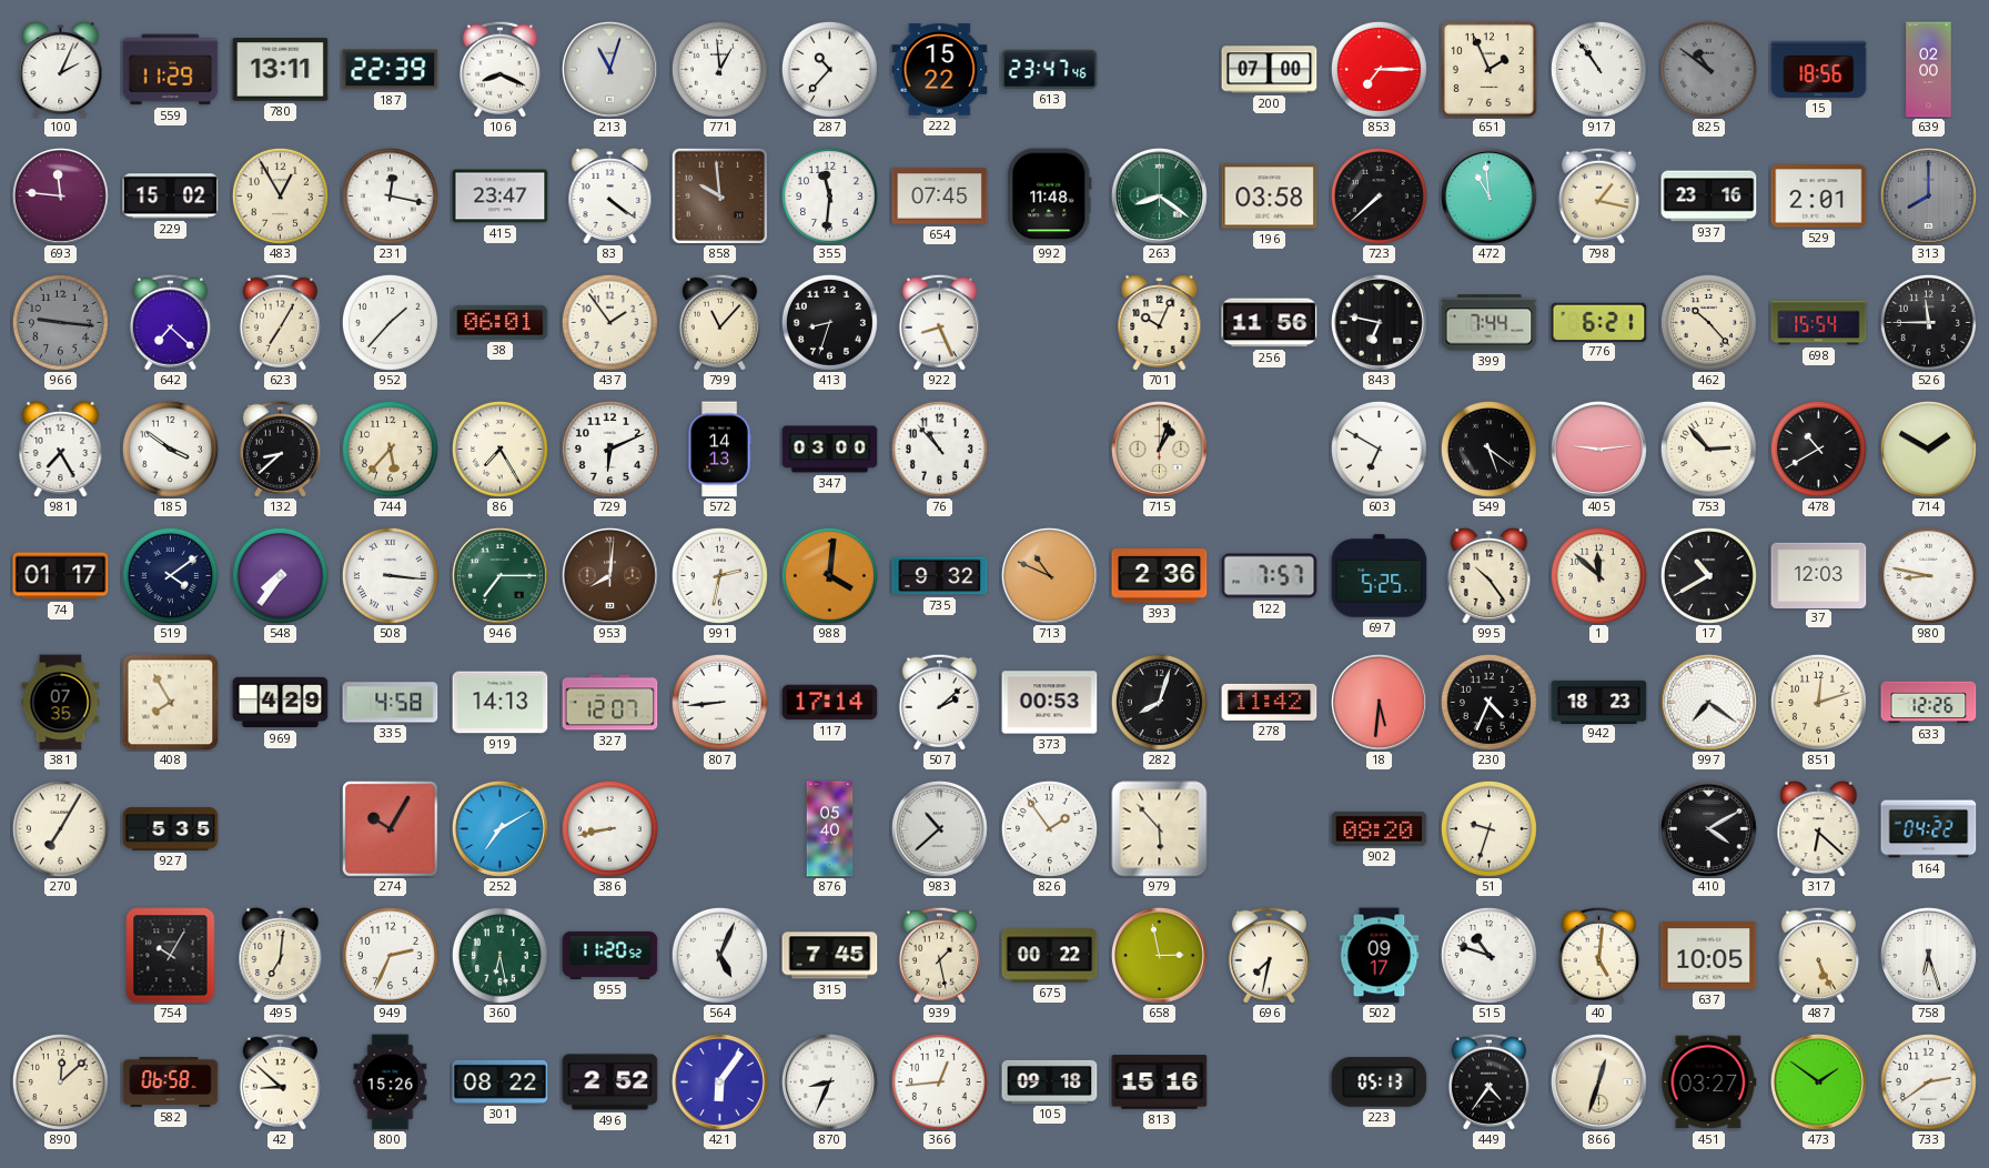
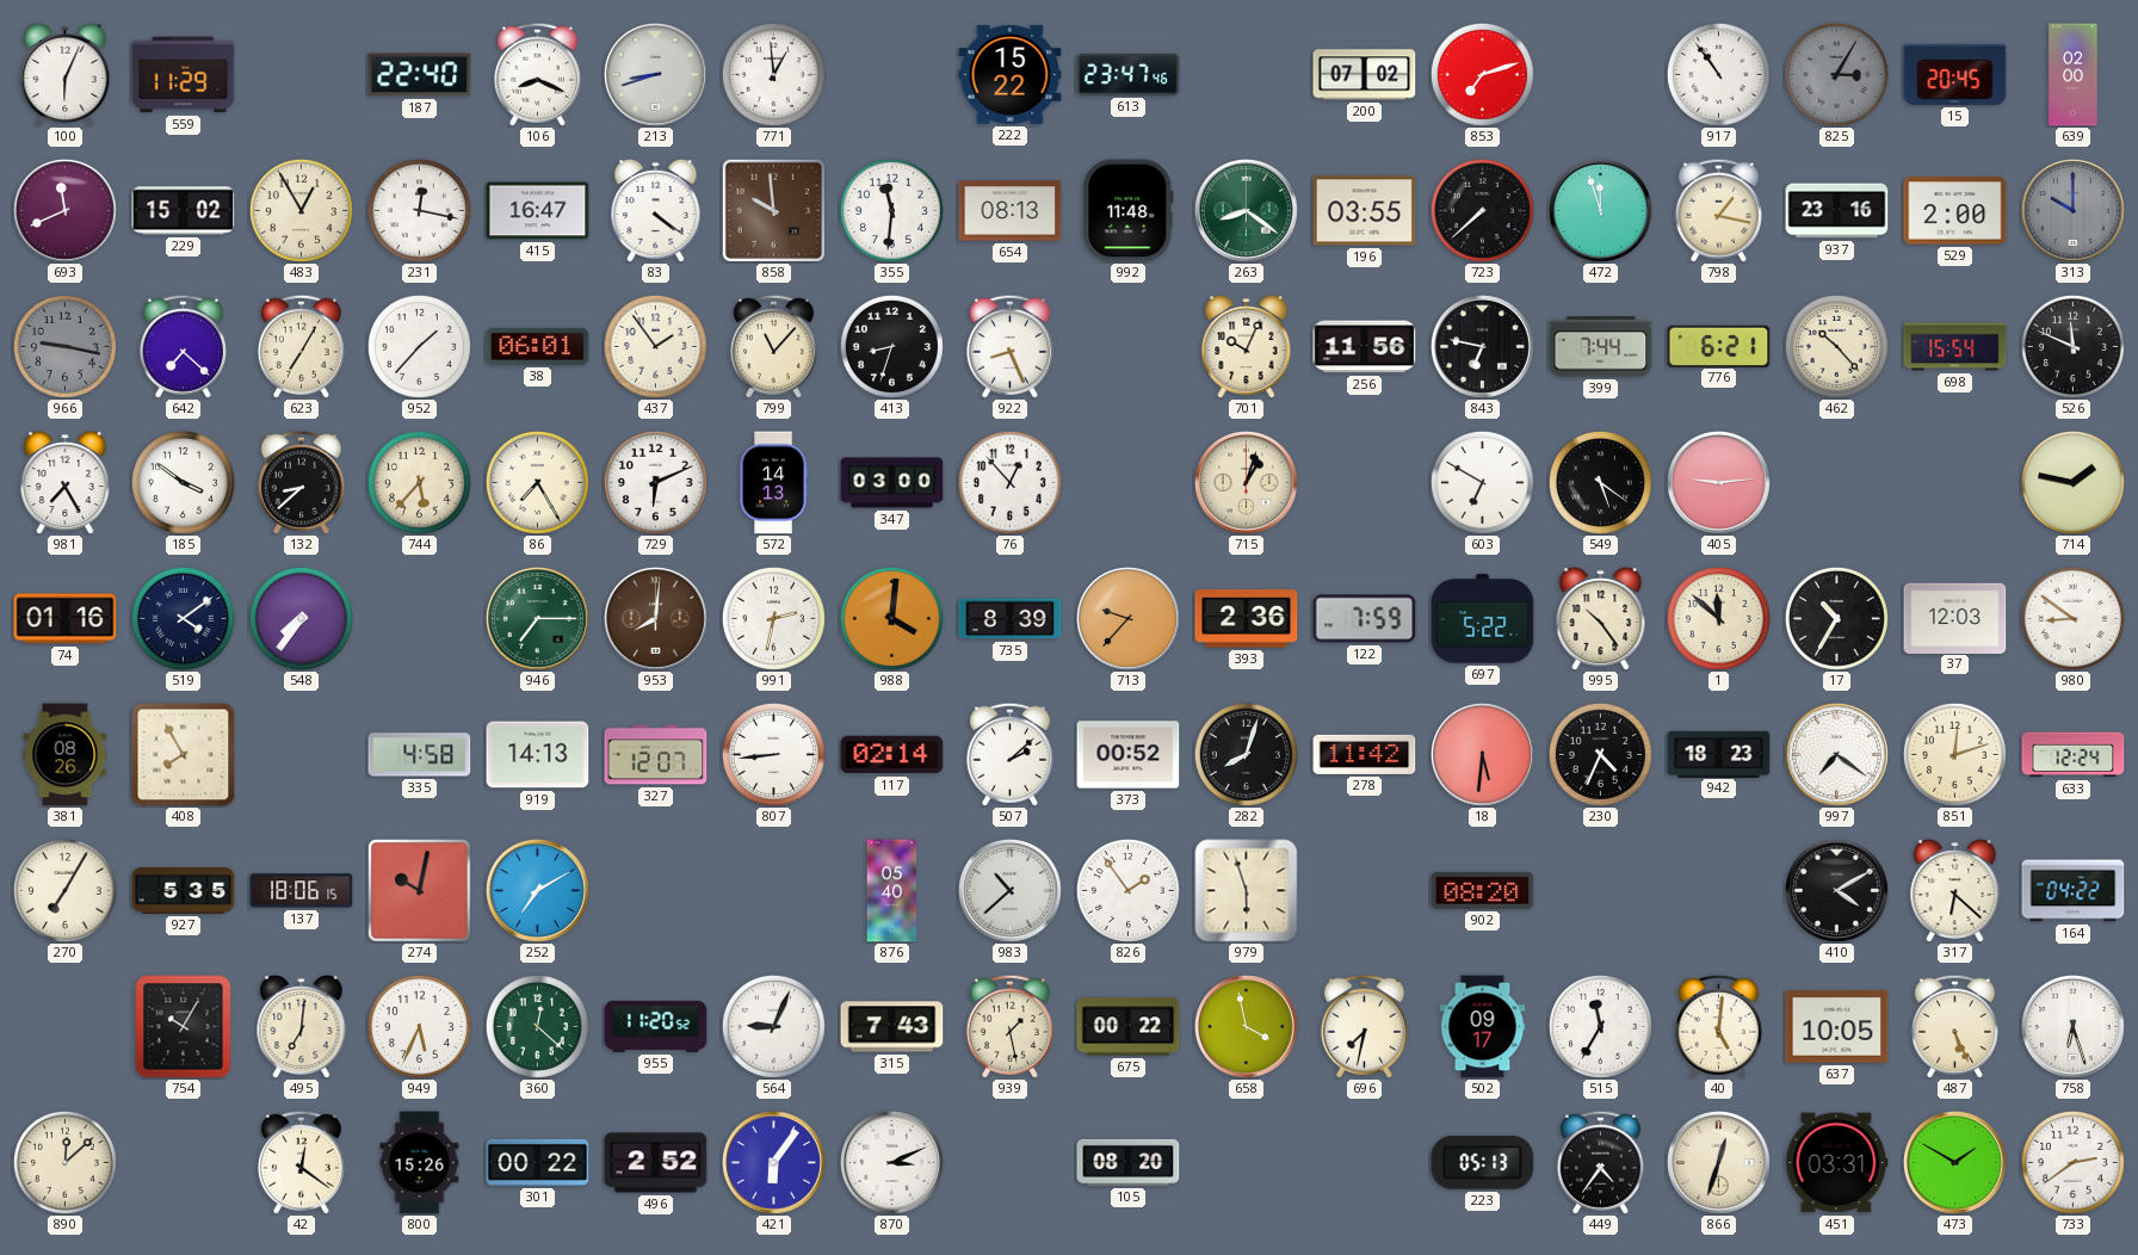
100: 2:04 -> 6:04
780: 13:11 -> none
187: 22:39 -> 22:40
213: 11:03 -> 8:42
287: 10:37 -> none
200: 07:00 -> 07:02
853: 7:15 -> 7:12
651: 1:56 -> none
825: 10:51 -> 3:05
15: 18:56 -> 20:45
693: 11:46 -> 11:41
415: 23:47 -> 16:47
654: 07:45 -> 08:13
196: 03:58 -> 03:55
472: 10:59 -> 11:57
529: 2:01 -> 2:00
313: 8:00 -> 10:00
966: 9:16 -> 9:17
526: 11:45 -> 11:49
76: 10:53 -> 12:53
753: 2:53 -> none
478: 10:40 -> none
714: 1:50 -> 1:47
74: 01:17 -> 01:16
508: 3:16 -> none
735: 9:32 -> 8:39
713: 10:49 -> 9:37
122: 7:57 -> 7:59
697: 5:25 -> 5:22
17: 10:40 -> 10:35
980: 8:47 -> 8:51
381: 07:35 -> 08:26
969: 4:29 -> none
117: 17:14 -> 02:14
373: 00:53 -> 00:52
633: 12:26 -> 12:24
137: none -> 18:06
274: 10:05 -> 10:02
386: 8:43 -> none
979: 5:53 -> 5:57
51: 9:33 -> none
949: 2:34 -> 5:34
360: 6:28 -> 12:22
564: 5:04 -> 9:04
315: 7:45 -> 7:43
658: 2:58 -> 3:58
515: 10:48 -> 11:35
582: 06:58 -> none
42: 8:52 -> 12:21
301: 08:22 -> 00:22
870: 8:34 -> 3:11
366: 12:44 -> none
105: 09:18 -> 08:20
813: 15:16 -> none
451: 03:27 -> 03:31
473: 1:51 -> 1:50
